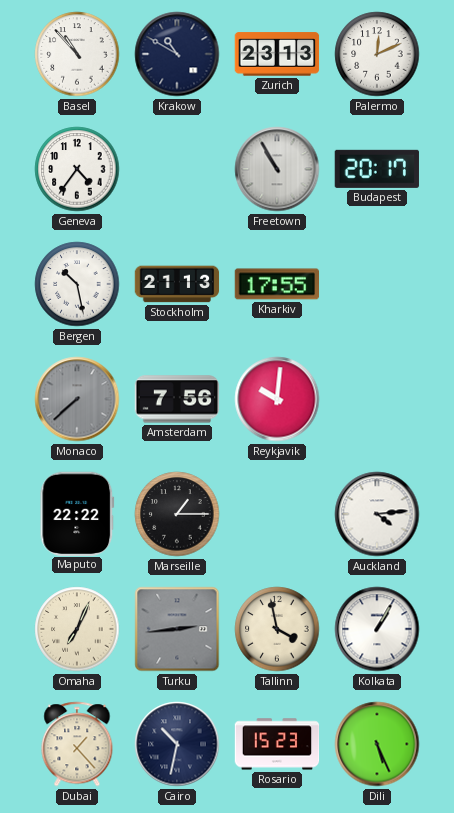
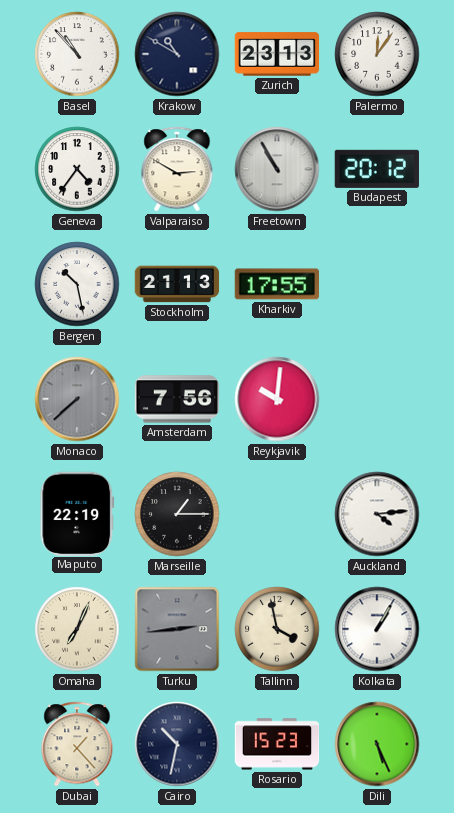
Palermo: 12:11 -> 12:06
Valparaiso: none -> 2:50
Budapest: 20:17 -> 20:12
Maputo: 22:22 -> 22:19
